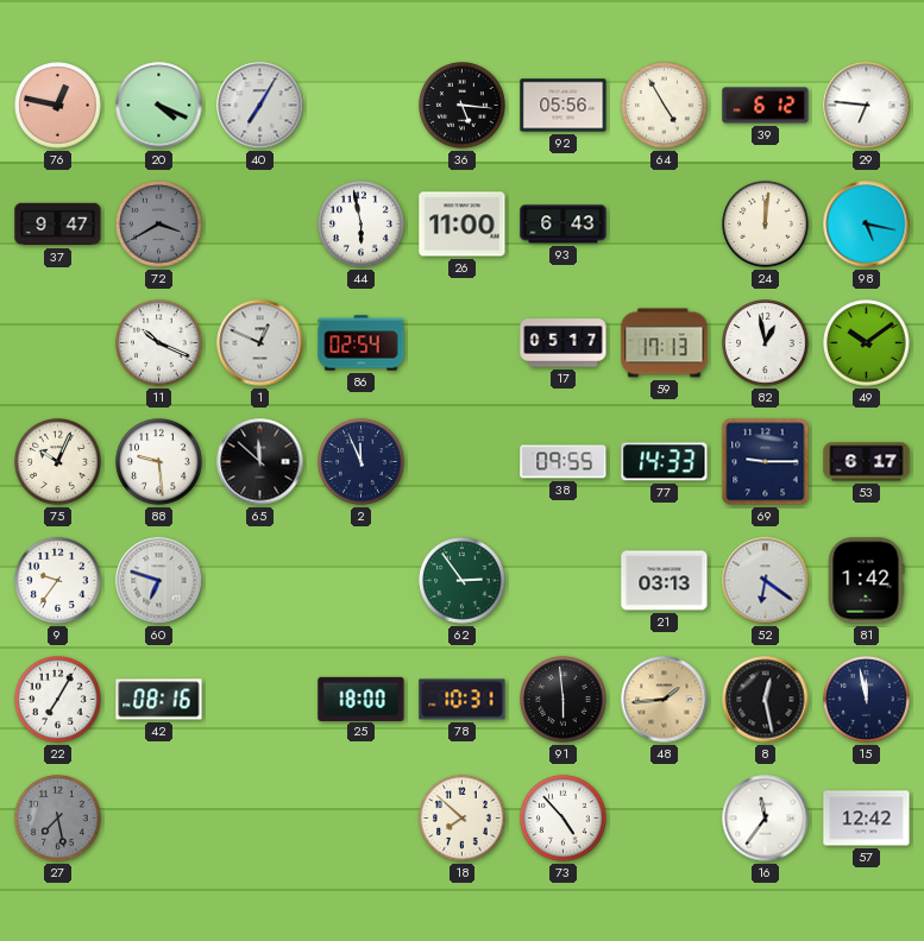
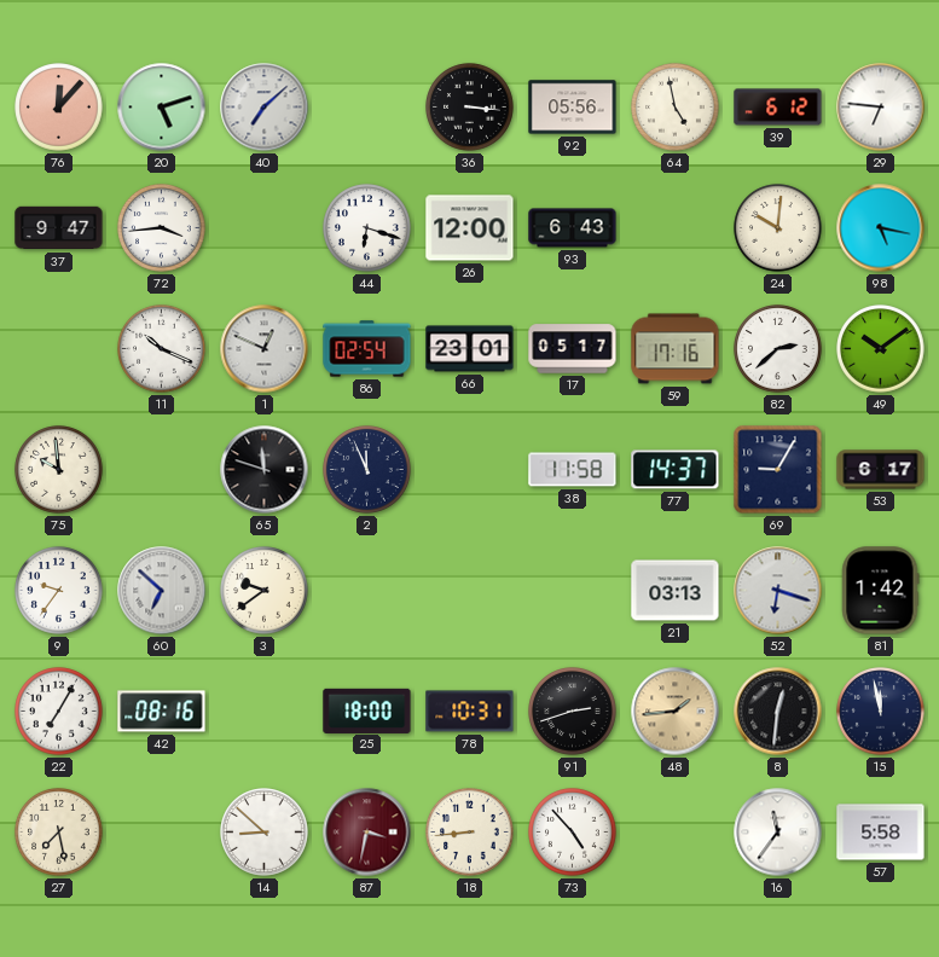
76: 12:47 -> 12:07
20: 4:19 -> 5:12
40: 7:05 -> 7:08
36: 5:16 -> 3:16
64: 4:55 -> 4:58
72: 3:40 -> 3:44
72 dial: grey -> white
44: 5:58 -> 6:18
26: 11:00 -> 12:00
24: 12:01 -> 10:01
66: none -> 23:01
59: 17:13 -> 17:16
82: 12:58 -> 2:38
75: 10:04 -> 9:59
88: 9:29 -> none
65: 11:52 -> 11:48
38: 09:55 -> 11:58
77: 14:33 -> 14:37
69: 9:15 -> 9:05
60: 6:48 -> 6:52
3: none -> 9:39
62: 2:54 -> none
52: 6:21 -> 6:18
91: 5:59 -> 2:42
8: 12:28 -> 12:31
27 dial: grey -> cream
14: none -> 8:52
87: none -> 3:32
18: 7:52 -> 8:44
57: 12:42 -> 5:58
